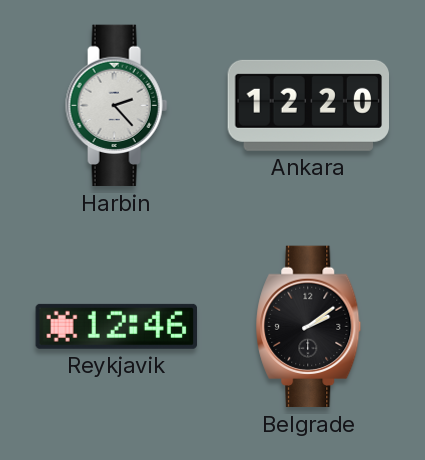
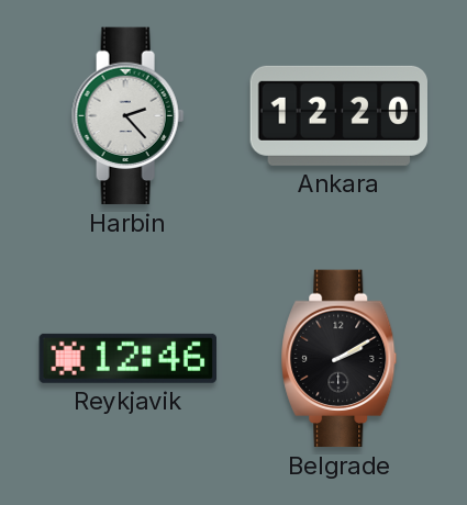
Belgrade: 2:09 -> 2:10
